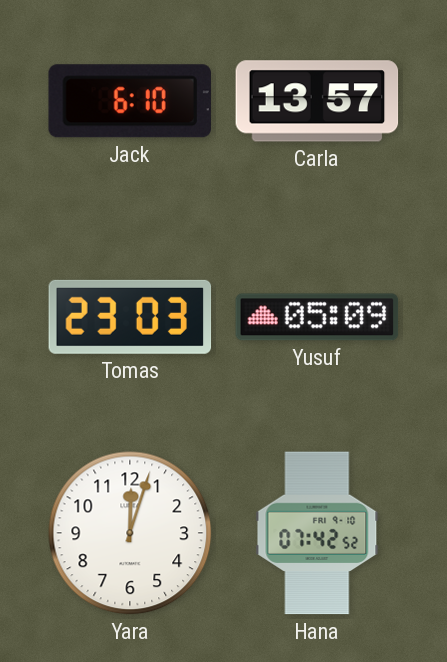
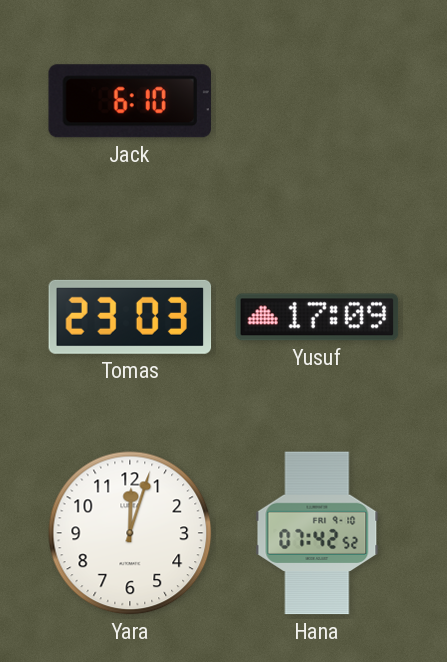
Carla: 13:57 -> none
Yusuf: 05:09 -> 17:09
